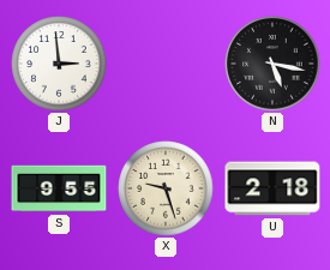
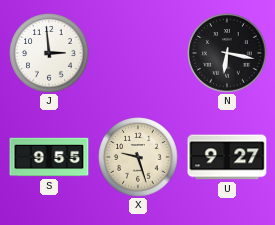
N: 5:17 -> 6:17
U: 2:18 -> 9:27
